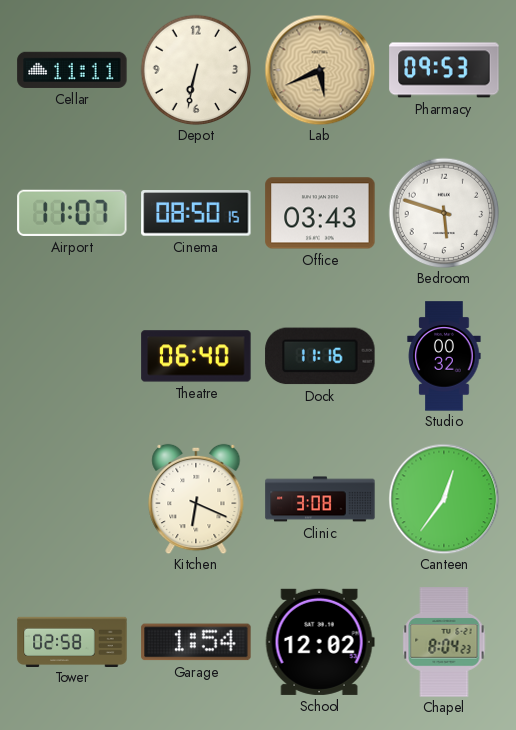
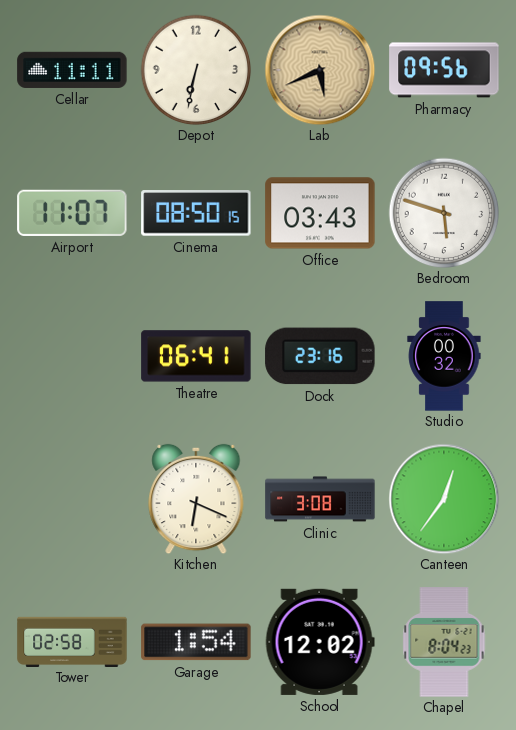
Pharmacy: 09:53 -> 09:56
Theatre: 06:40 -> 06:41
Dock: 11:16 -> 23:16
